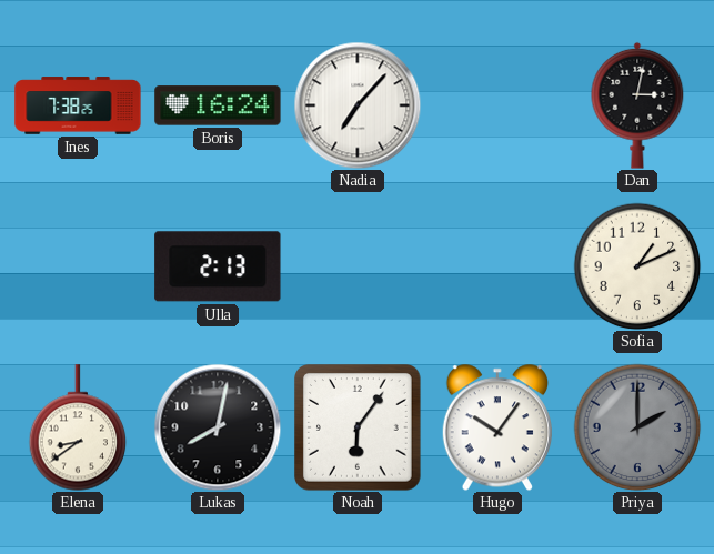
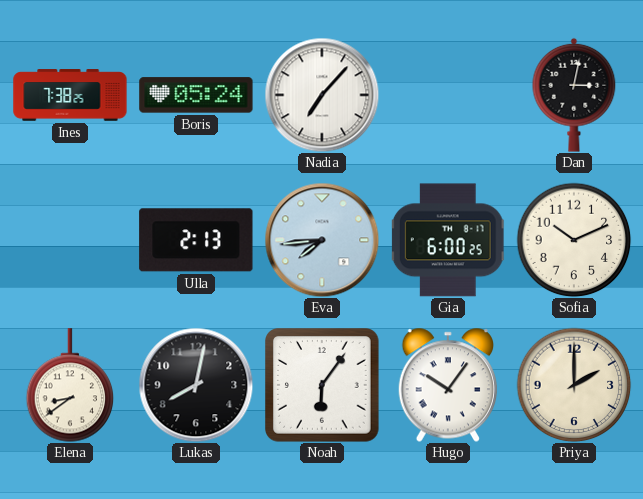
Boris: 16:24 -> 05:24
Eva: none -> 7:44
Gia: none -> 6:00
Sofia: 1:11 -> 10:11
Priya dial: grey -> cream
